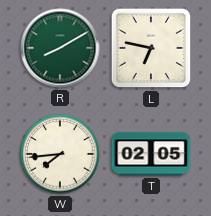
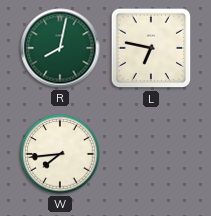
R: 8:10 -> 8:02
T: 02:05 -> none
